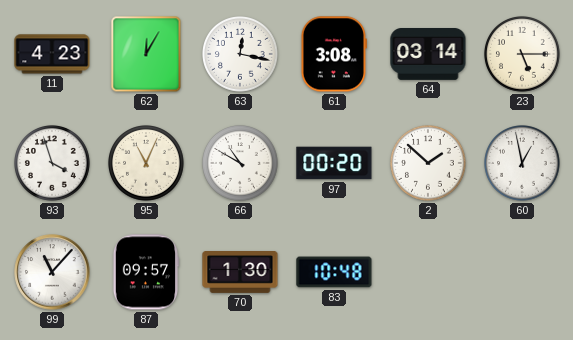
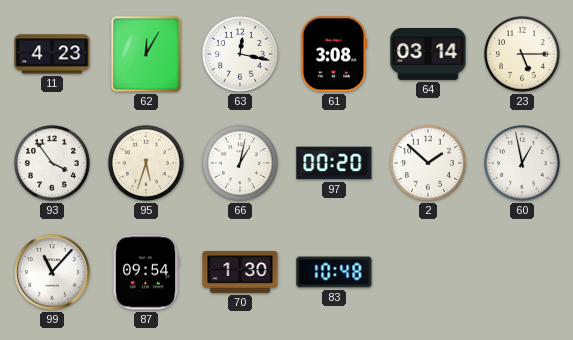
93: 3:57 -> 3:54
95: 11:04 -> 5:33
66: 10:50 -> 1:02
87: 09:57 -> 09:54
